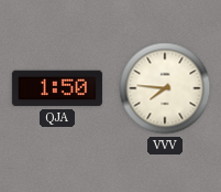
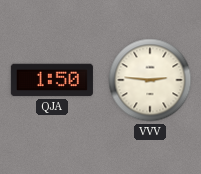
VVV: 7:46 -> 2:46
